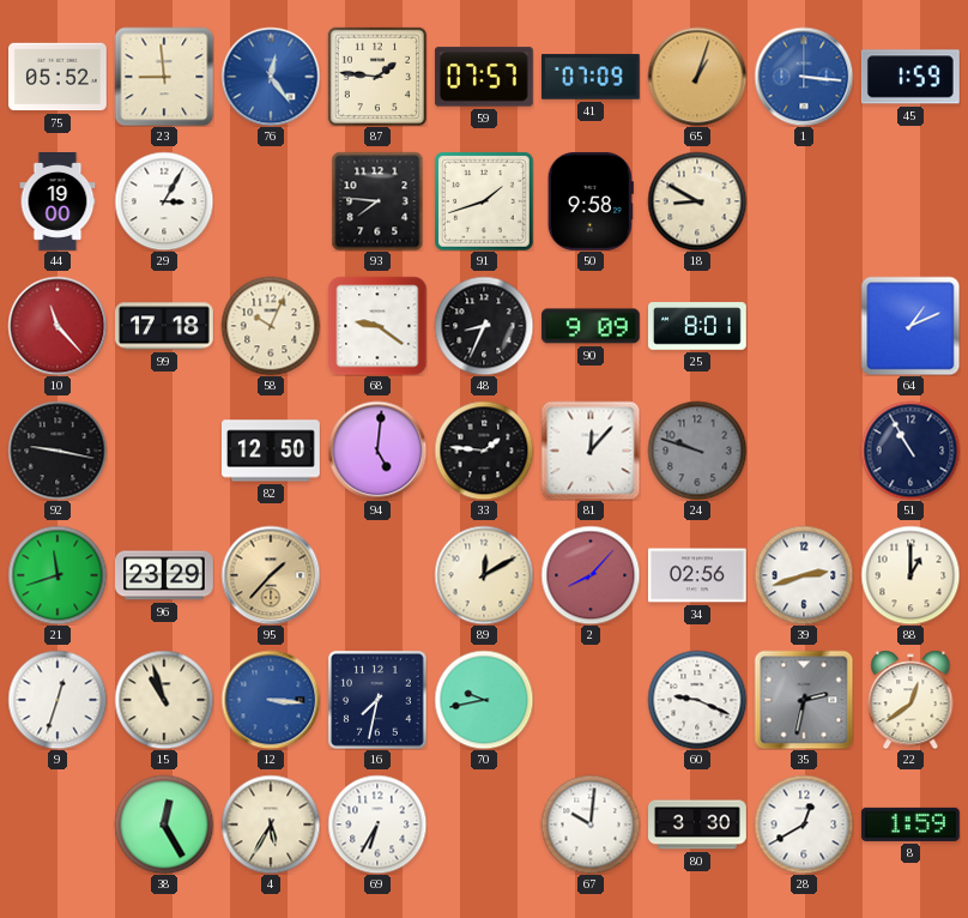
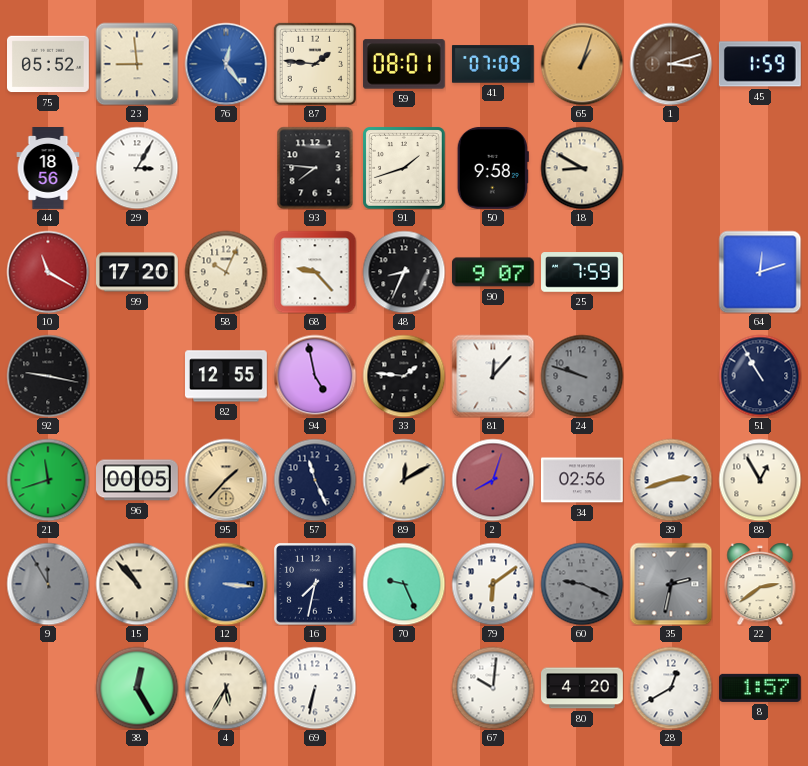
59: 07:57 -> 08:01
1: 3:16 -> 3:12
1 dial: blue -> brown
44: 19:00 -> 18:56
10: 11:23 -> 11:20
99: 17:18 -> 17:20
68: 9:21 -> 9:23
90: 9:09 -> 9:07
25: 8:01 -> 7:59
64: 1:11 -> 12:12
82: 12:50 -> 12:55
94: 5:01 -> 4:58
96: 23:29 -> 00:05
57: none -> 11:26
2: 8:07 -> 8:03
88: 1:00 -> 12:55
9: 12:33 -> 11:55
9 dial: white -> grey
15: 10:57 -> 10:53
70: 9:43 -> 9:26
79: none -> 6:09
60 dial: white -> grey
22: 12:39 -> 2:39
69: 6:35 -> 6:32
80: 3:30 -> 4:20
8: 1:59 -> 1:57
